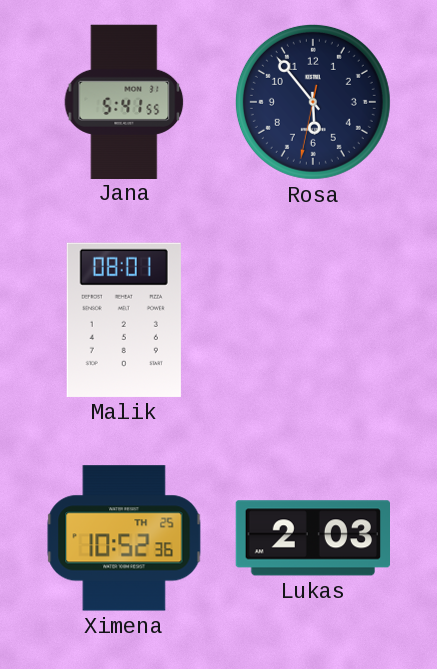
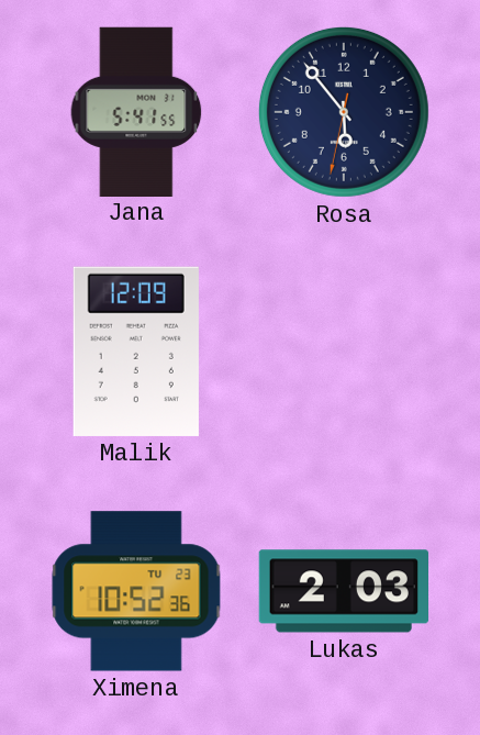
Malik: 08:01 -> 12:09
Ximena date: TH 25 -> TU 23
